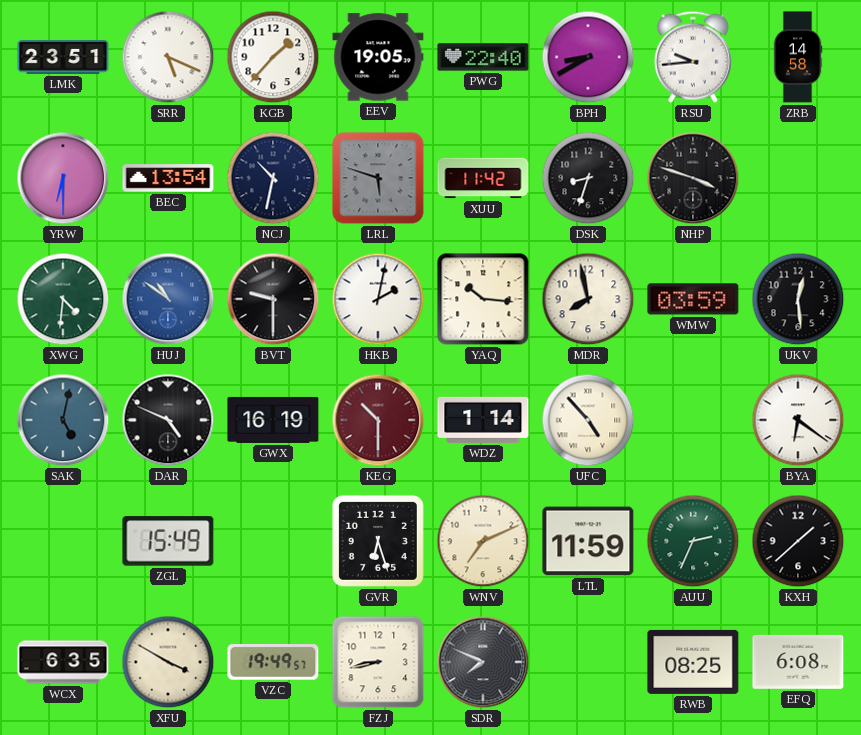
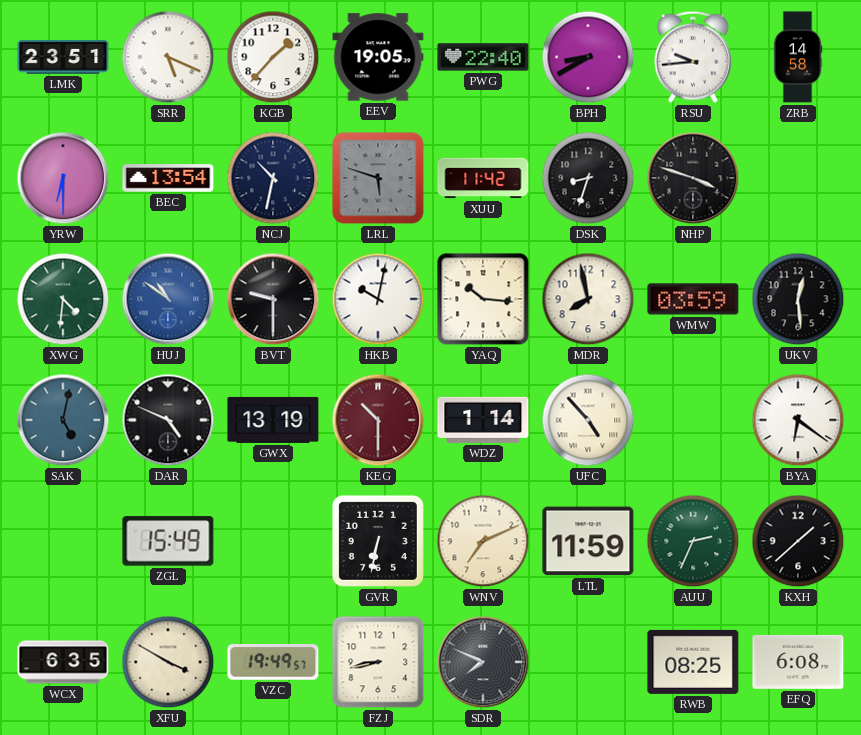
HKB: 2:02 -> 10:02
GWX: 16:19 -> 13:19
GVR: 6:27 -> 6:32
